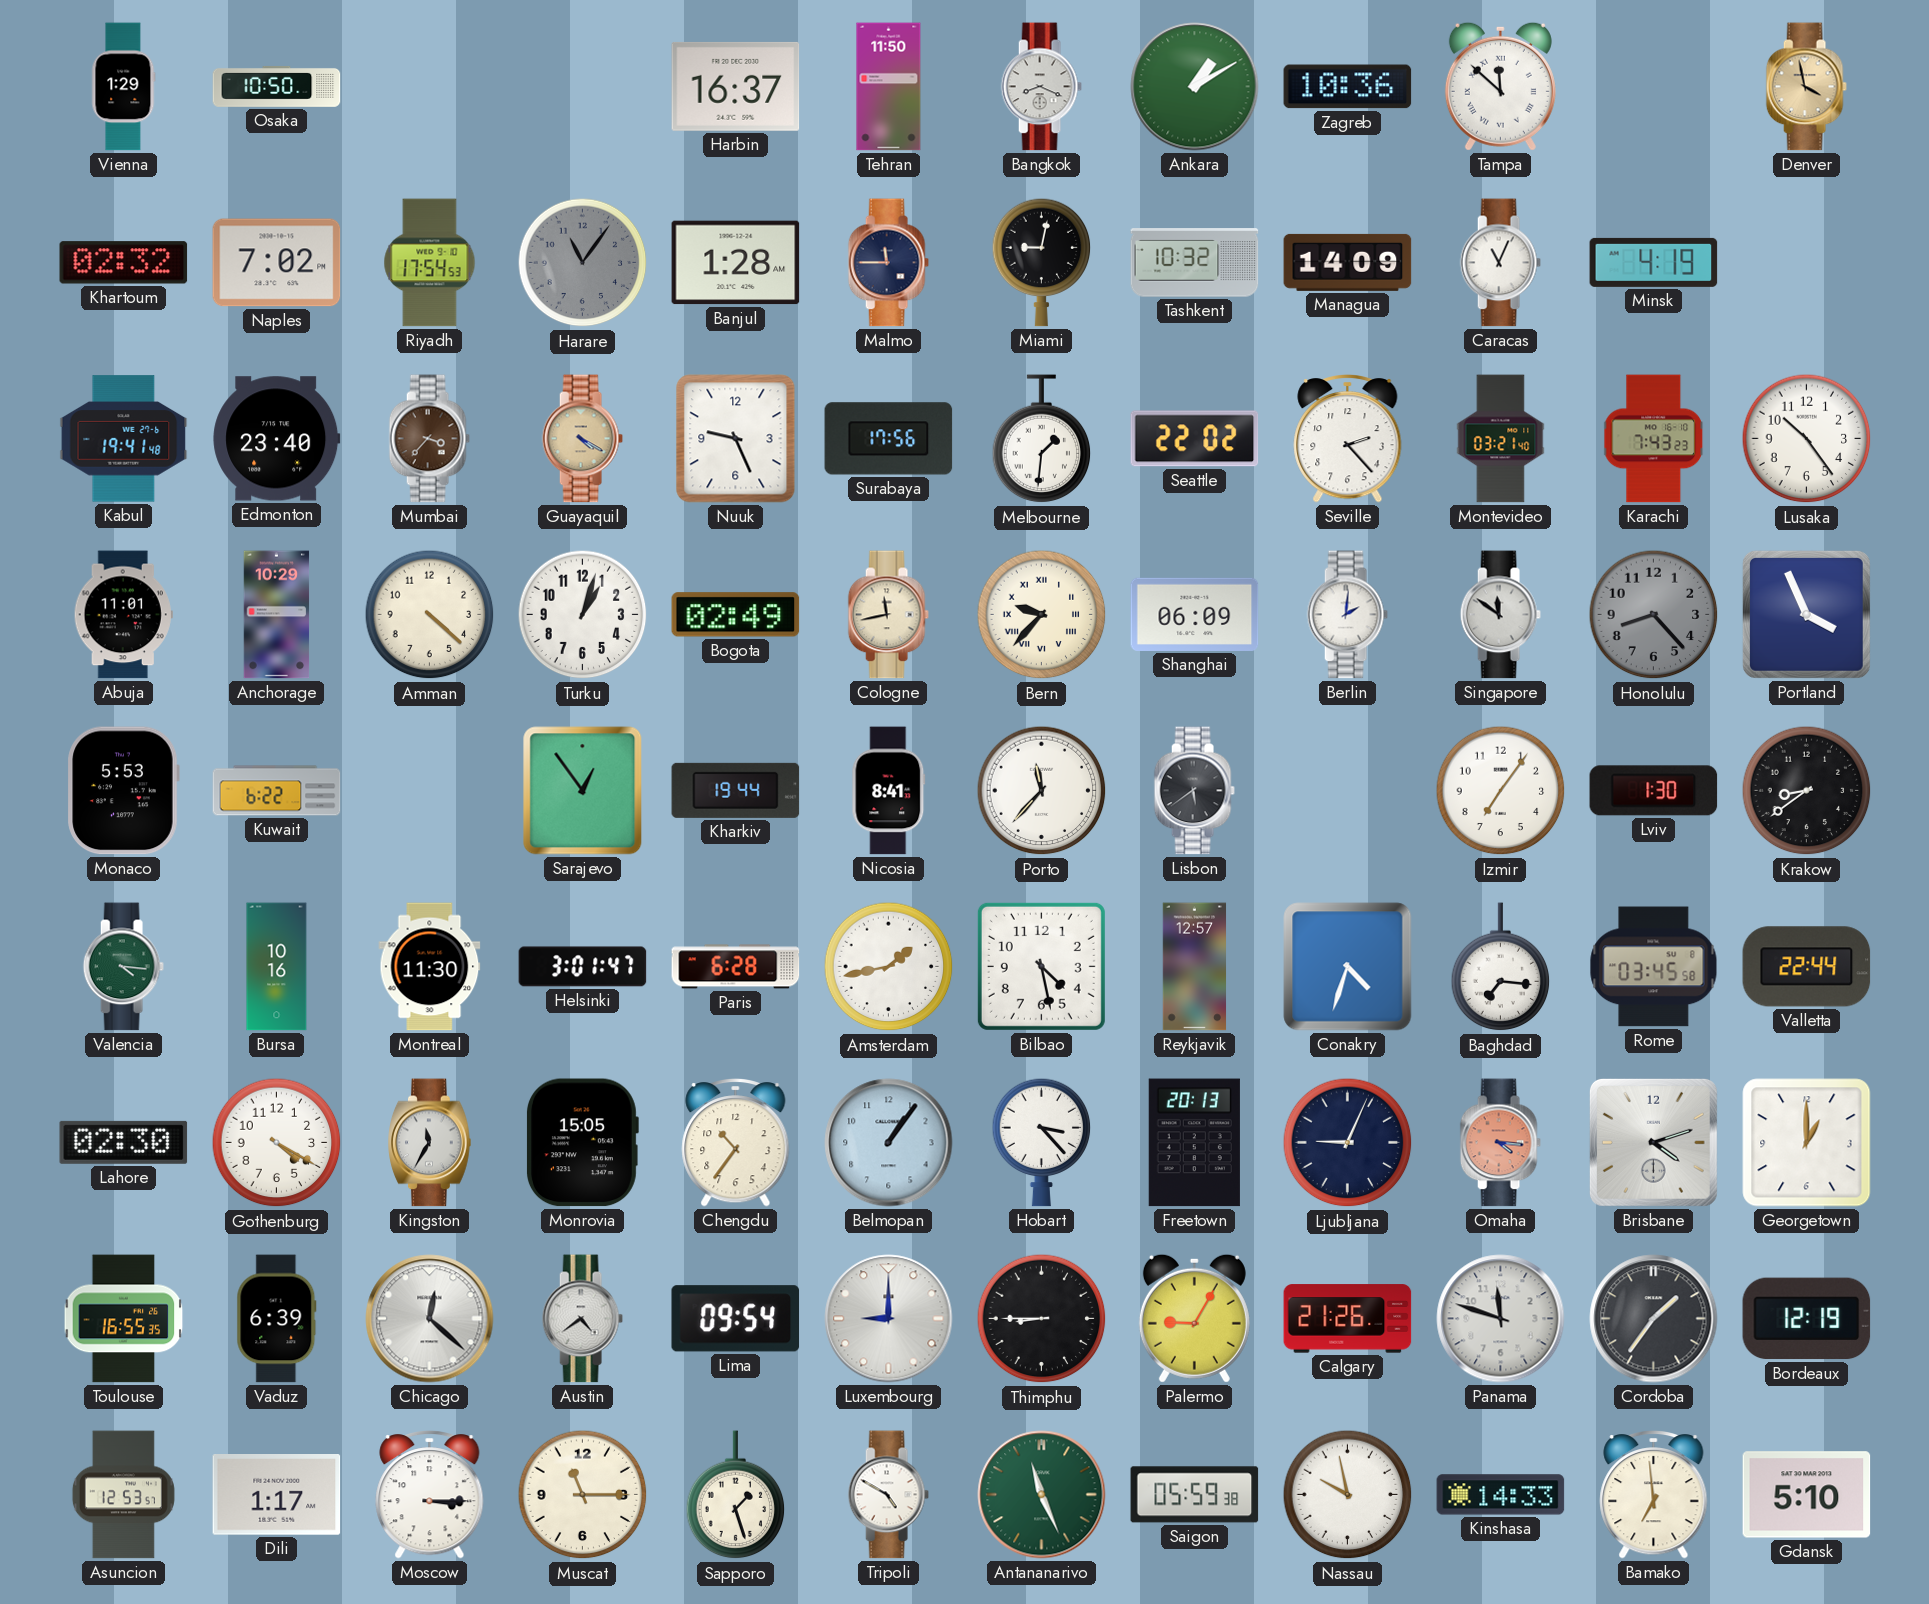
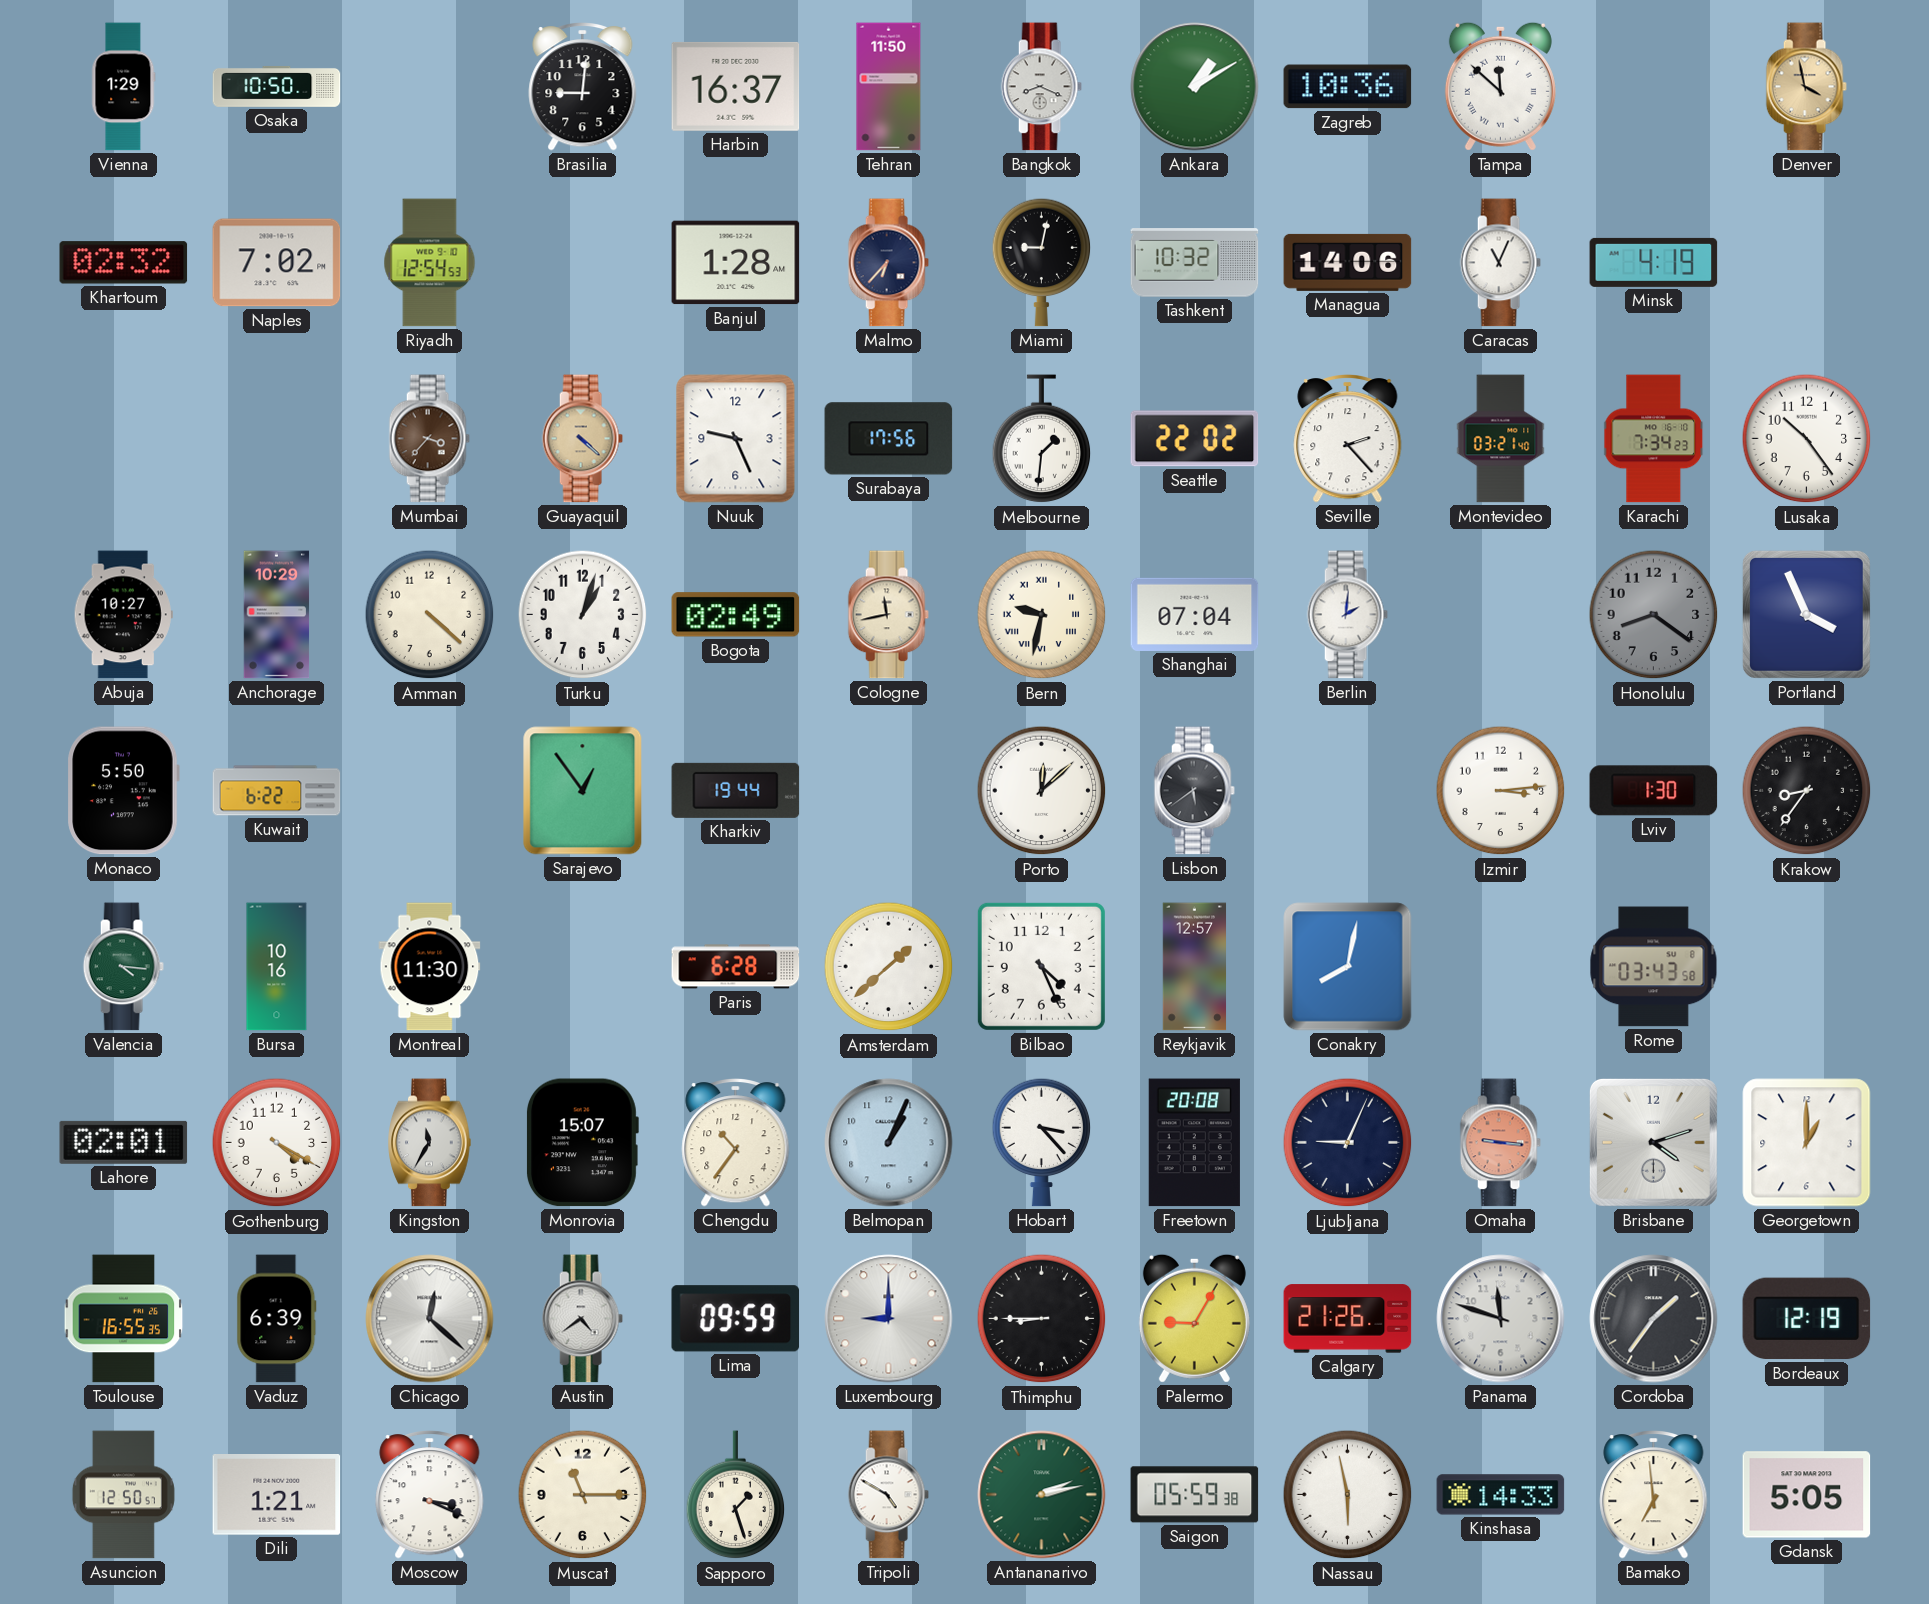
Brasilia: none -> 9:01
Riyadh: 17:54 -> 12:54
Harare: 11:06 -> none
Malmo: 11:45 -> 6:37
Managua: 14:09 -> 14:06
Kabul: 19:41 -> none
Edmonton: 23:40 -> none
Guayaquil: 4:20 -> 4:22
Karachi: 7:43 -> 7:34
Abuja: 11:01 -> 10:27
Bern: 9:37 -> 9:32
Shanghai: 06:09 -> 07:04
Singapore: 11:51 -> none
Honolulu: 8:23 -> 8:21
Monaco: 5:53 -> 5:50
Nicosia: 8:41 -> none
Porto: 11:37 -> 12:08
Izmir: 7:06 -> 3:14
Krakow: 8:39 -> 8:36
Helsinki: 3:01 -> none
Amsterdam: 1:43 -> 1:38
Bilbao: 4:28 -> 4:26
Conakry: 4:33 -> 8:02
Baghdad: 7:16 -> none
Rome: 03:45 -> 03:43
Valletta: 22:44 -> none
Lahore: 02:30 -> 02:01
Monrovia: 15:05 -> 15:07
Belmopan: 1:06 -> 1:04
Freetown: 20:13 -> 20:08
Omaha: 4:16 -> 9:16
Lima: 09:54 -> 09:59
Asuncion: 12:53 -> 12:50
Dili: 1:17 -> 1:21
Moscow: 3:15 -> 3:19
Antananarivo: 11:26 -> 2:13
Nassau: 9:58 -> 5:58
Gdansk: 5:10 -> 5:05
